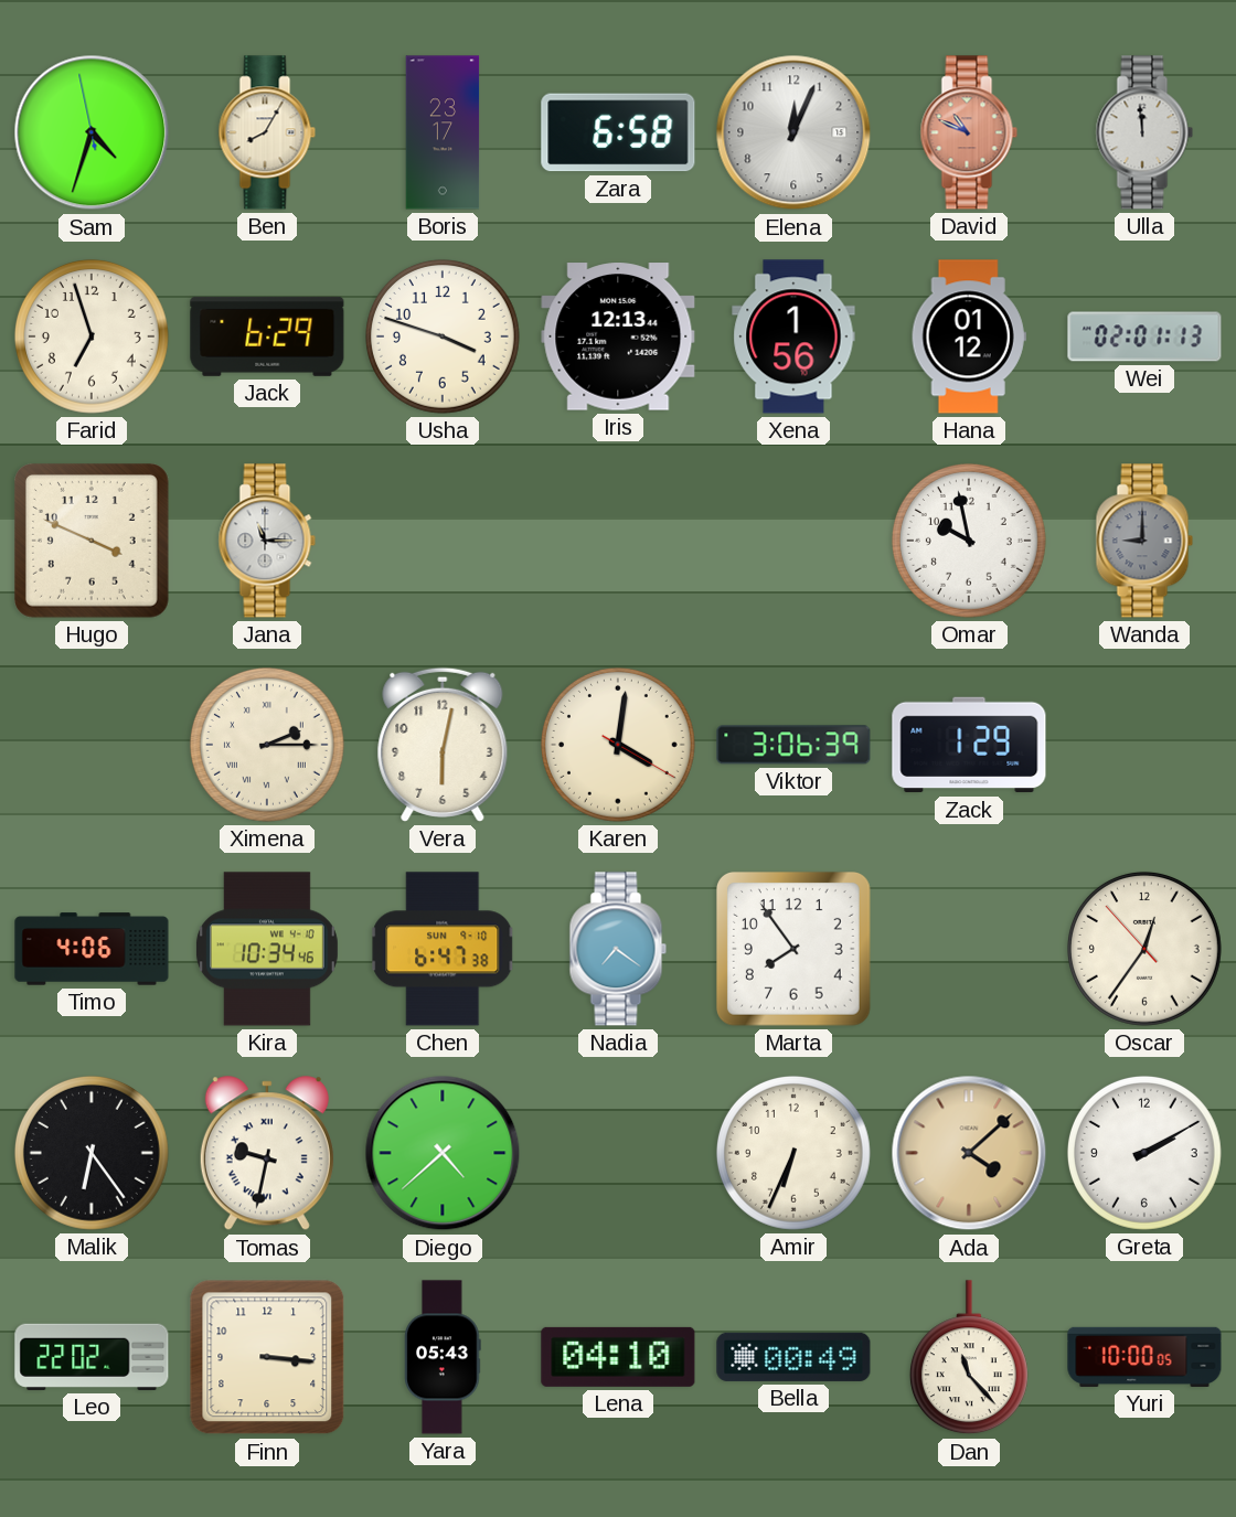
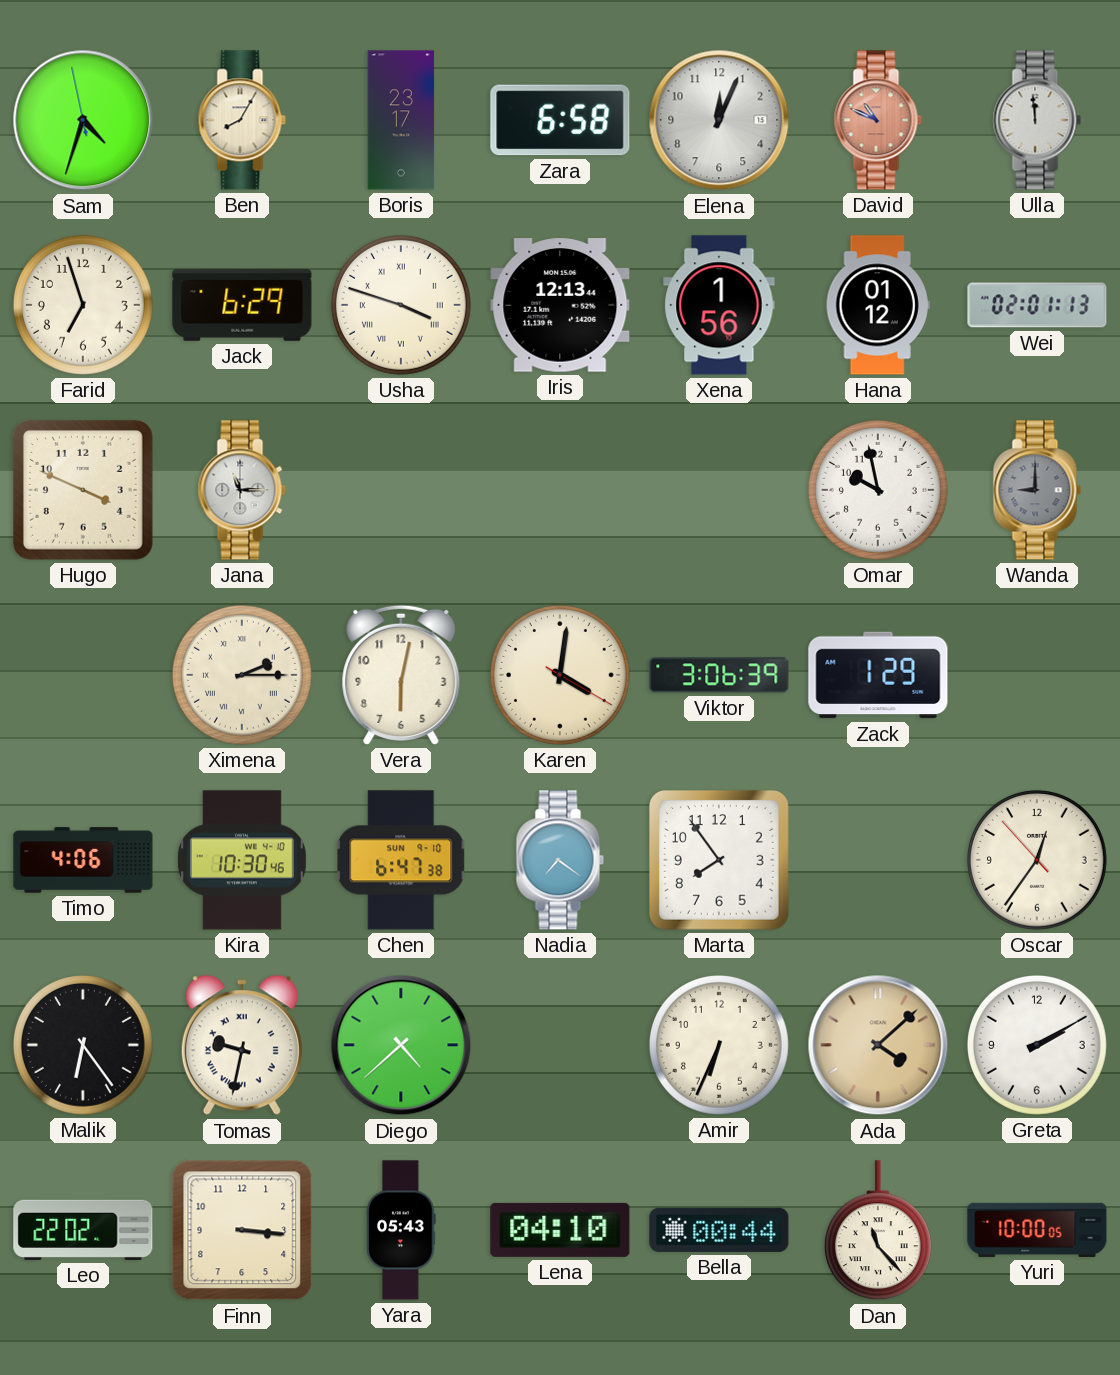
Usha numerals: Arabic -> Roman
Kira: 10:34 -> 10:30
Bella: 00:49 -> 00:44
